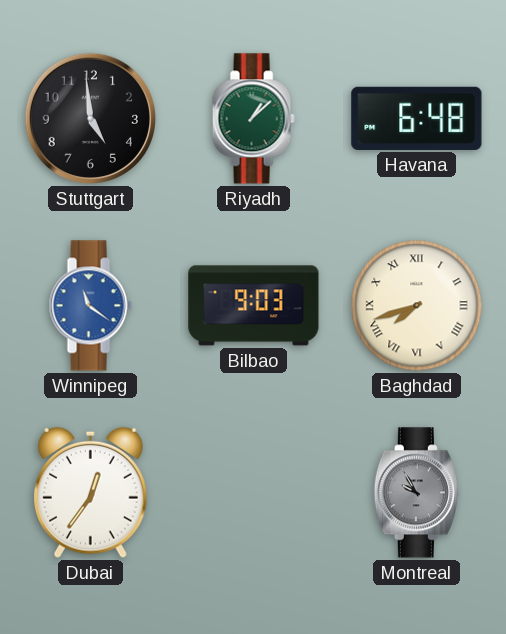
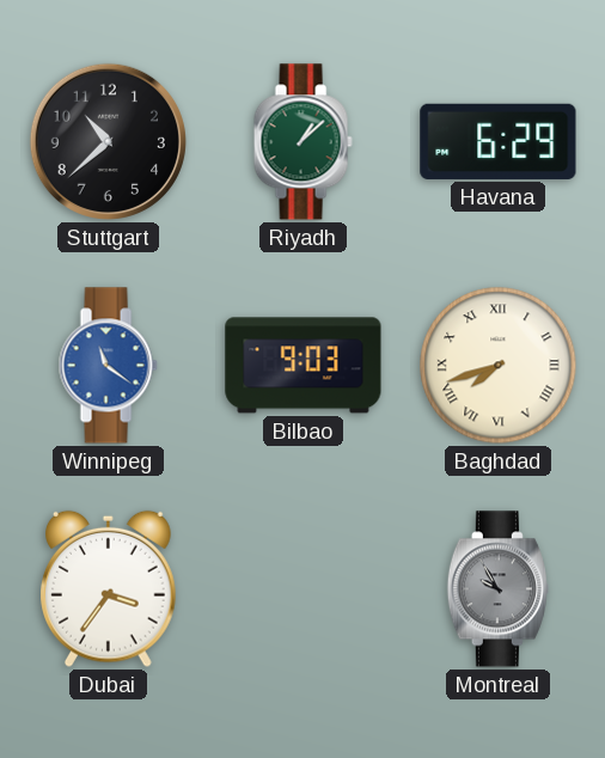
Stuttgart: 4:59 -> 10:38
Havana: 6:48 -> 6:29
Dubai: 12:36 -> 3:36
